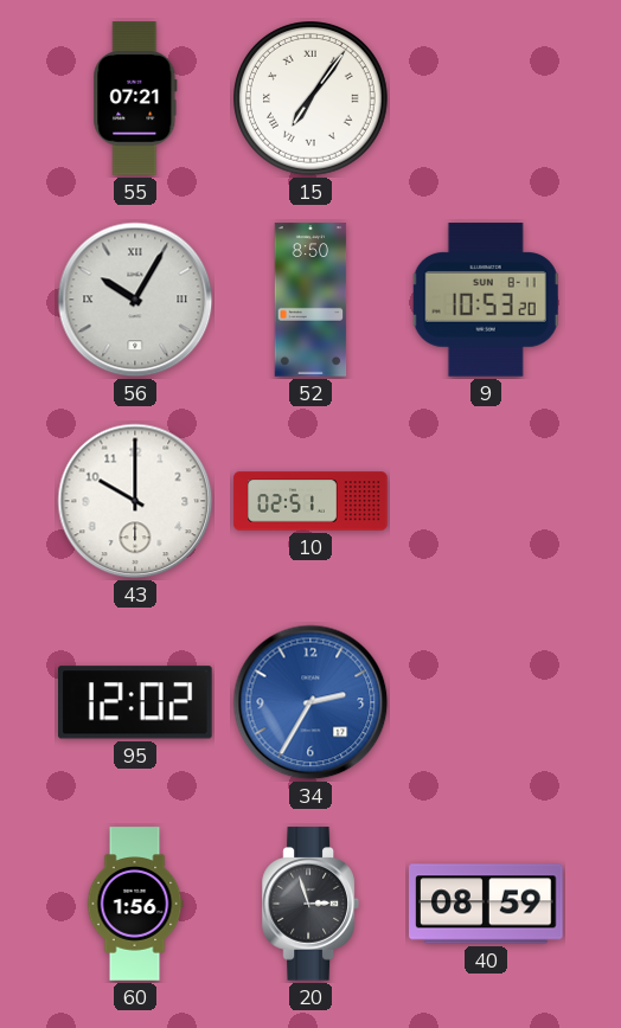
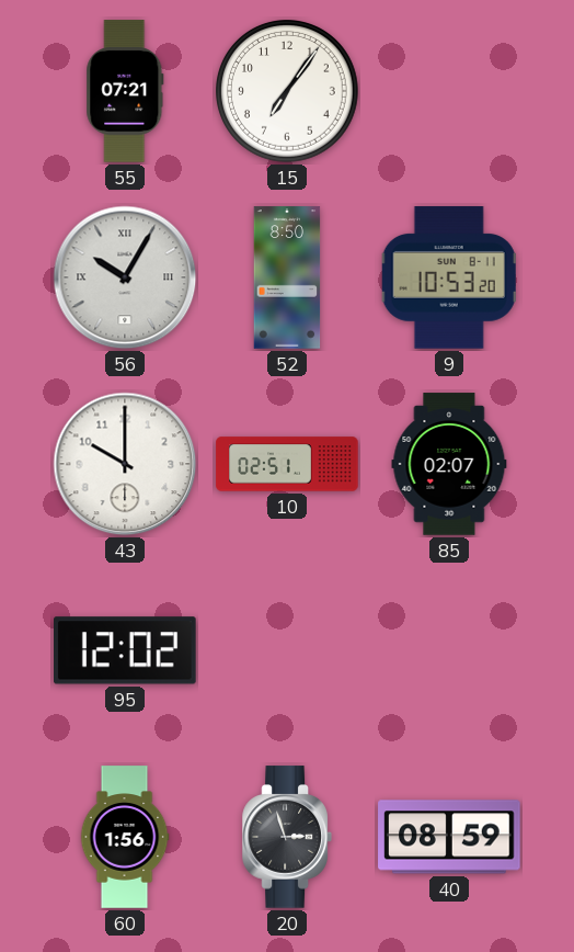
15 numerals: Roman -> Arabic
85: none -> 02:07
34: 2:35 -> none
